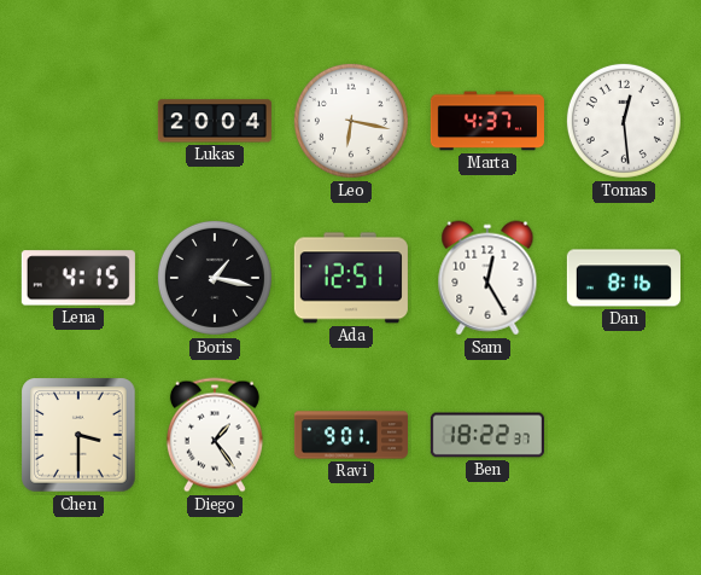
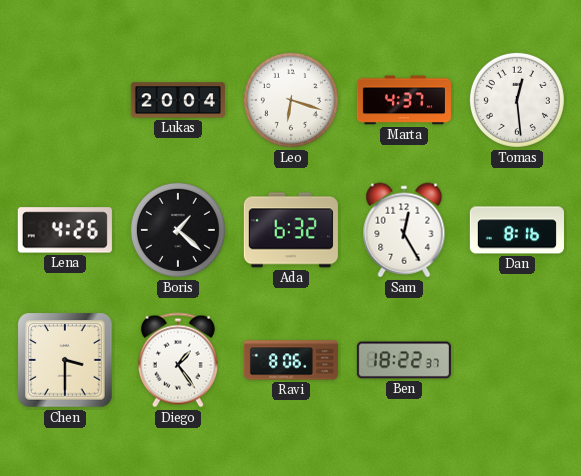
Leo: 6:17 -> 6:18
Lena: 4:15 -> 4:26
Boris: 1:17 -> 1:22
Ada: 12:51 -> 6:32
Ravi: 9:01 -> 8:06
